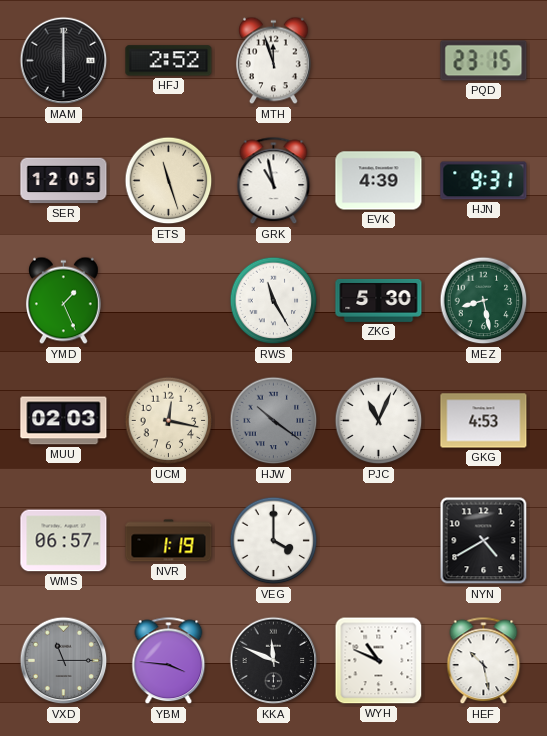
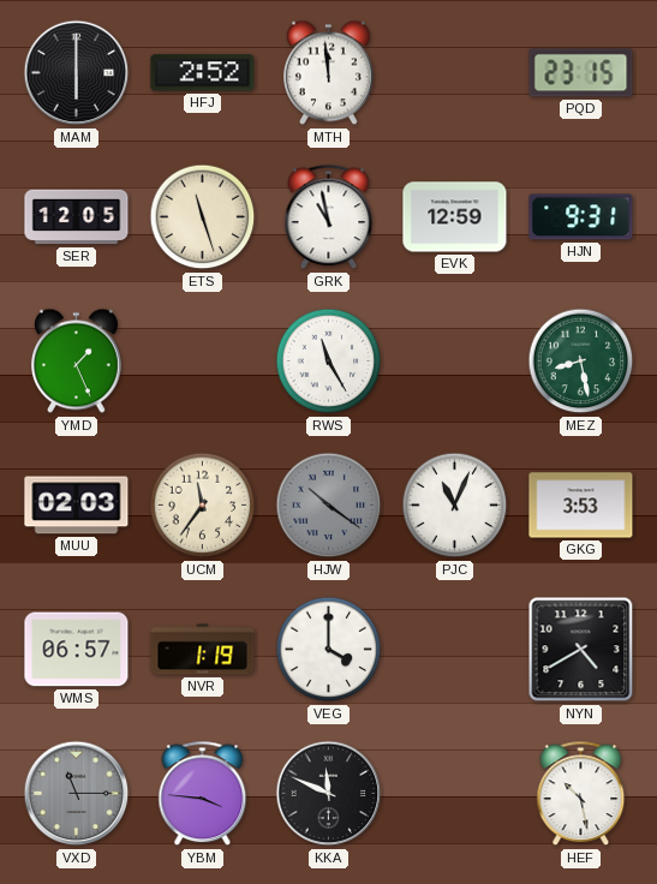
MTH: 11:57 -> 11:59
EVK: 4:39 -> 12:59
ZKG: 5:30 -> none
UCM: 12:17 -> 11:36
GKG: 4:53 -> 3:53
WYH: 10:49 -> none
